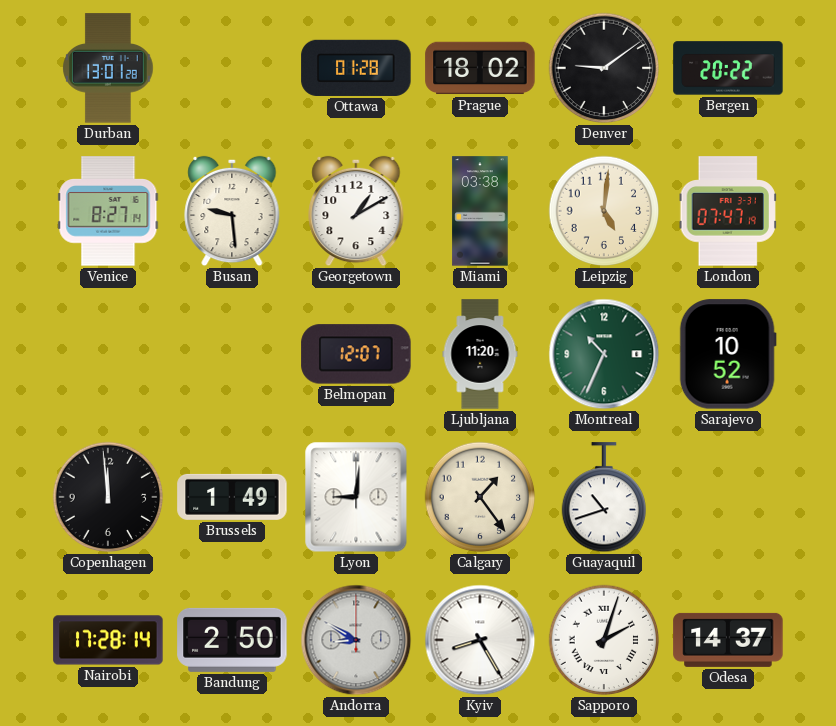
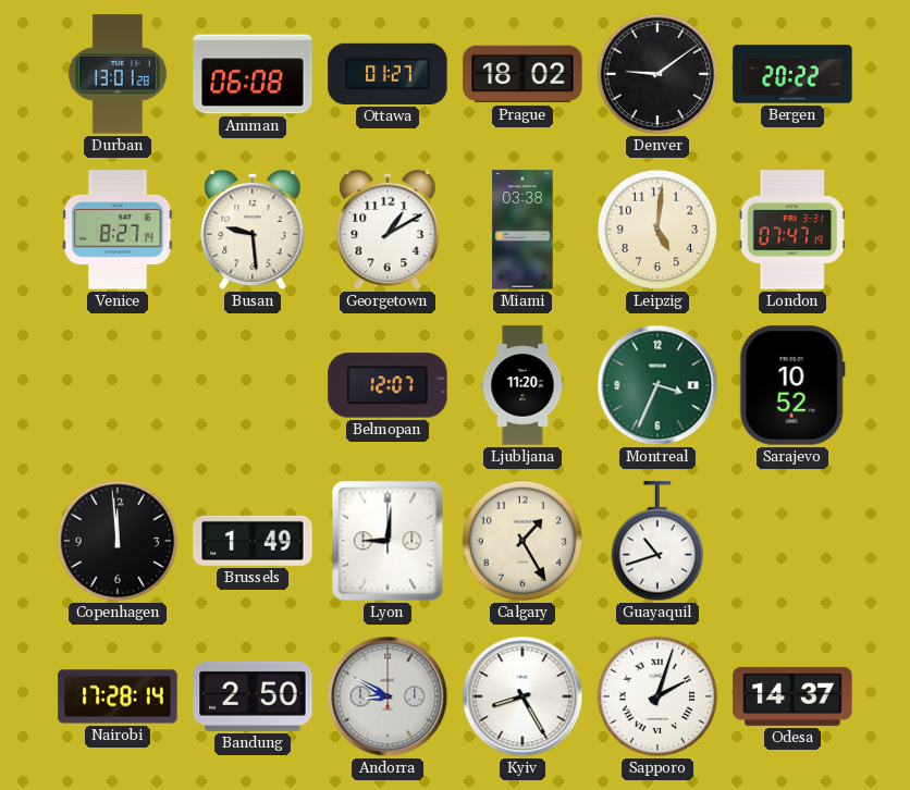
Amman: none -> 06:08
Ottawa: 01:28 -> 01:27
Montreal: 10:34 -> 3:34
Calgary: 1:24 -> 1:25
